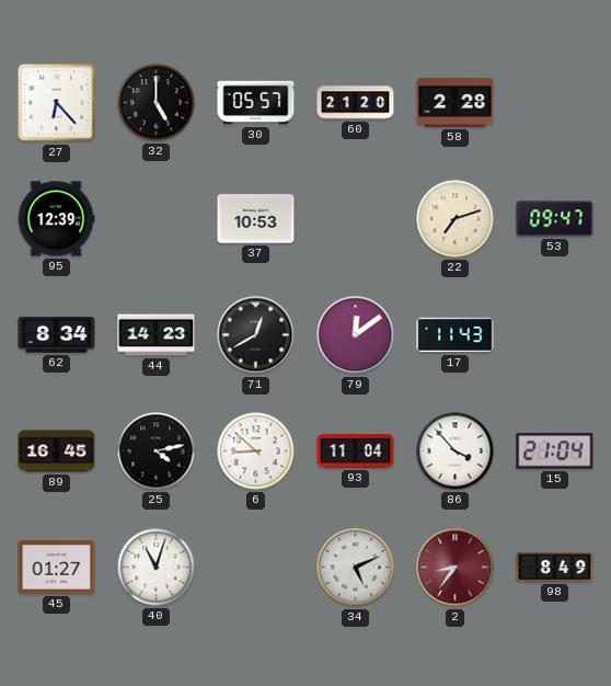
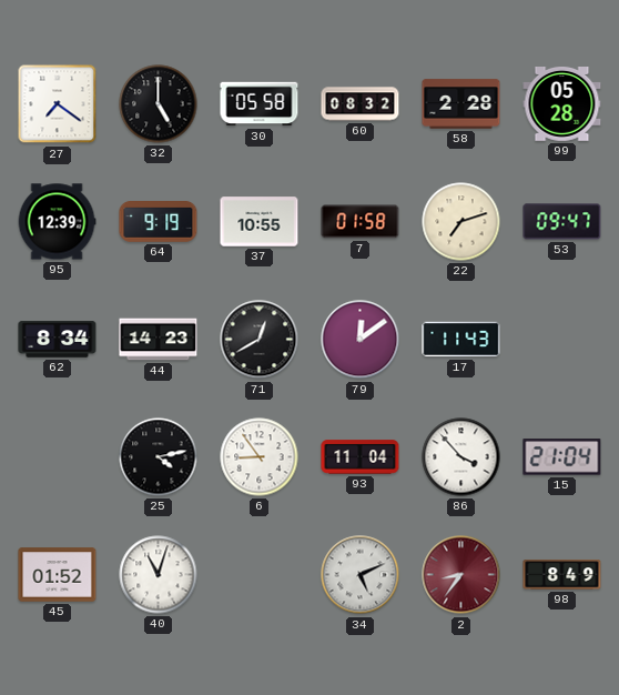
27: 6:23 -> 7:21
30: 05:57 -> 05:58
60: 21:20 -> 08:32
99: none -> 05:28
64: none -> 9:19
37: 10:53 -> 10:55
7: none -> 01:58
89: 16:45 -> none
6: 8:52 -> 8:54
45: 01:27 -> 01:52
